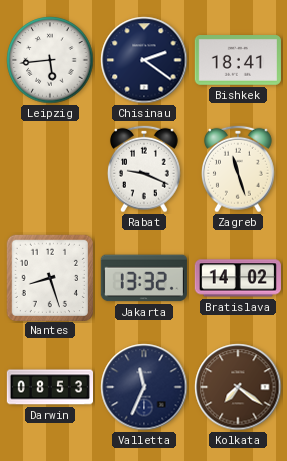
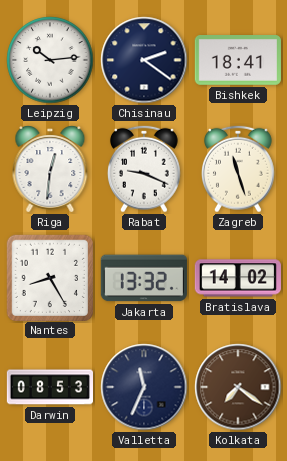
Leipzig: 5:44 -> 10:14
Riga: none -> 12:31
Nantes: 8:27 -> 8:25
